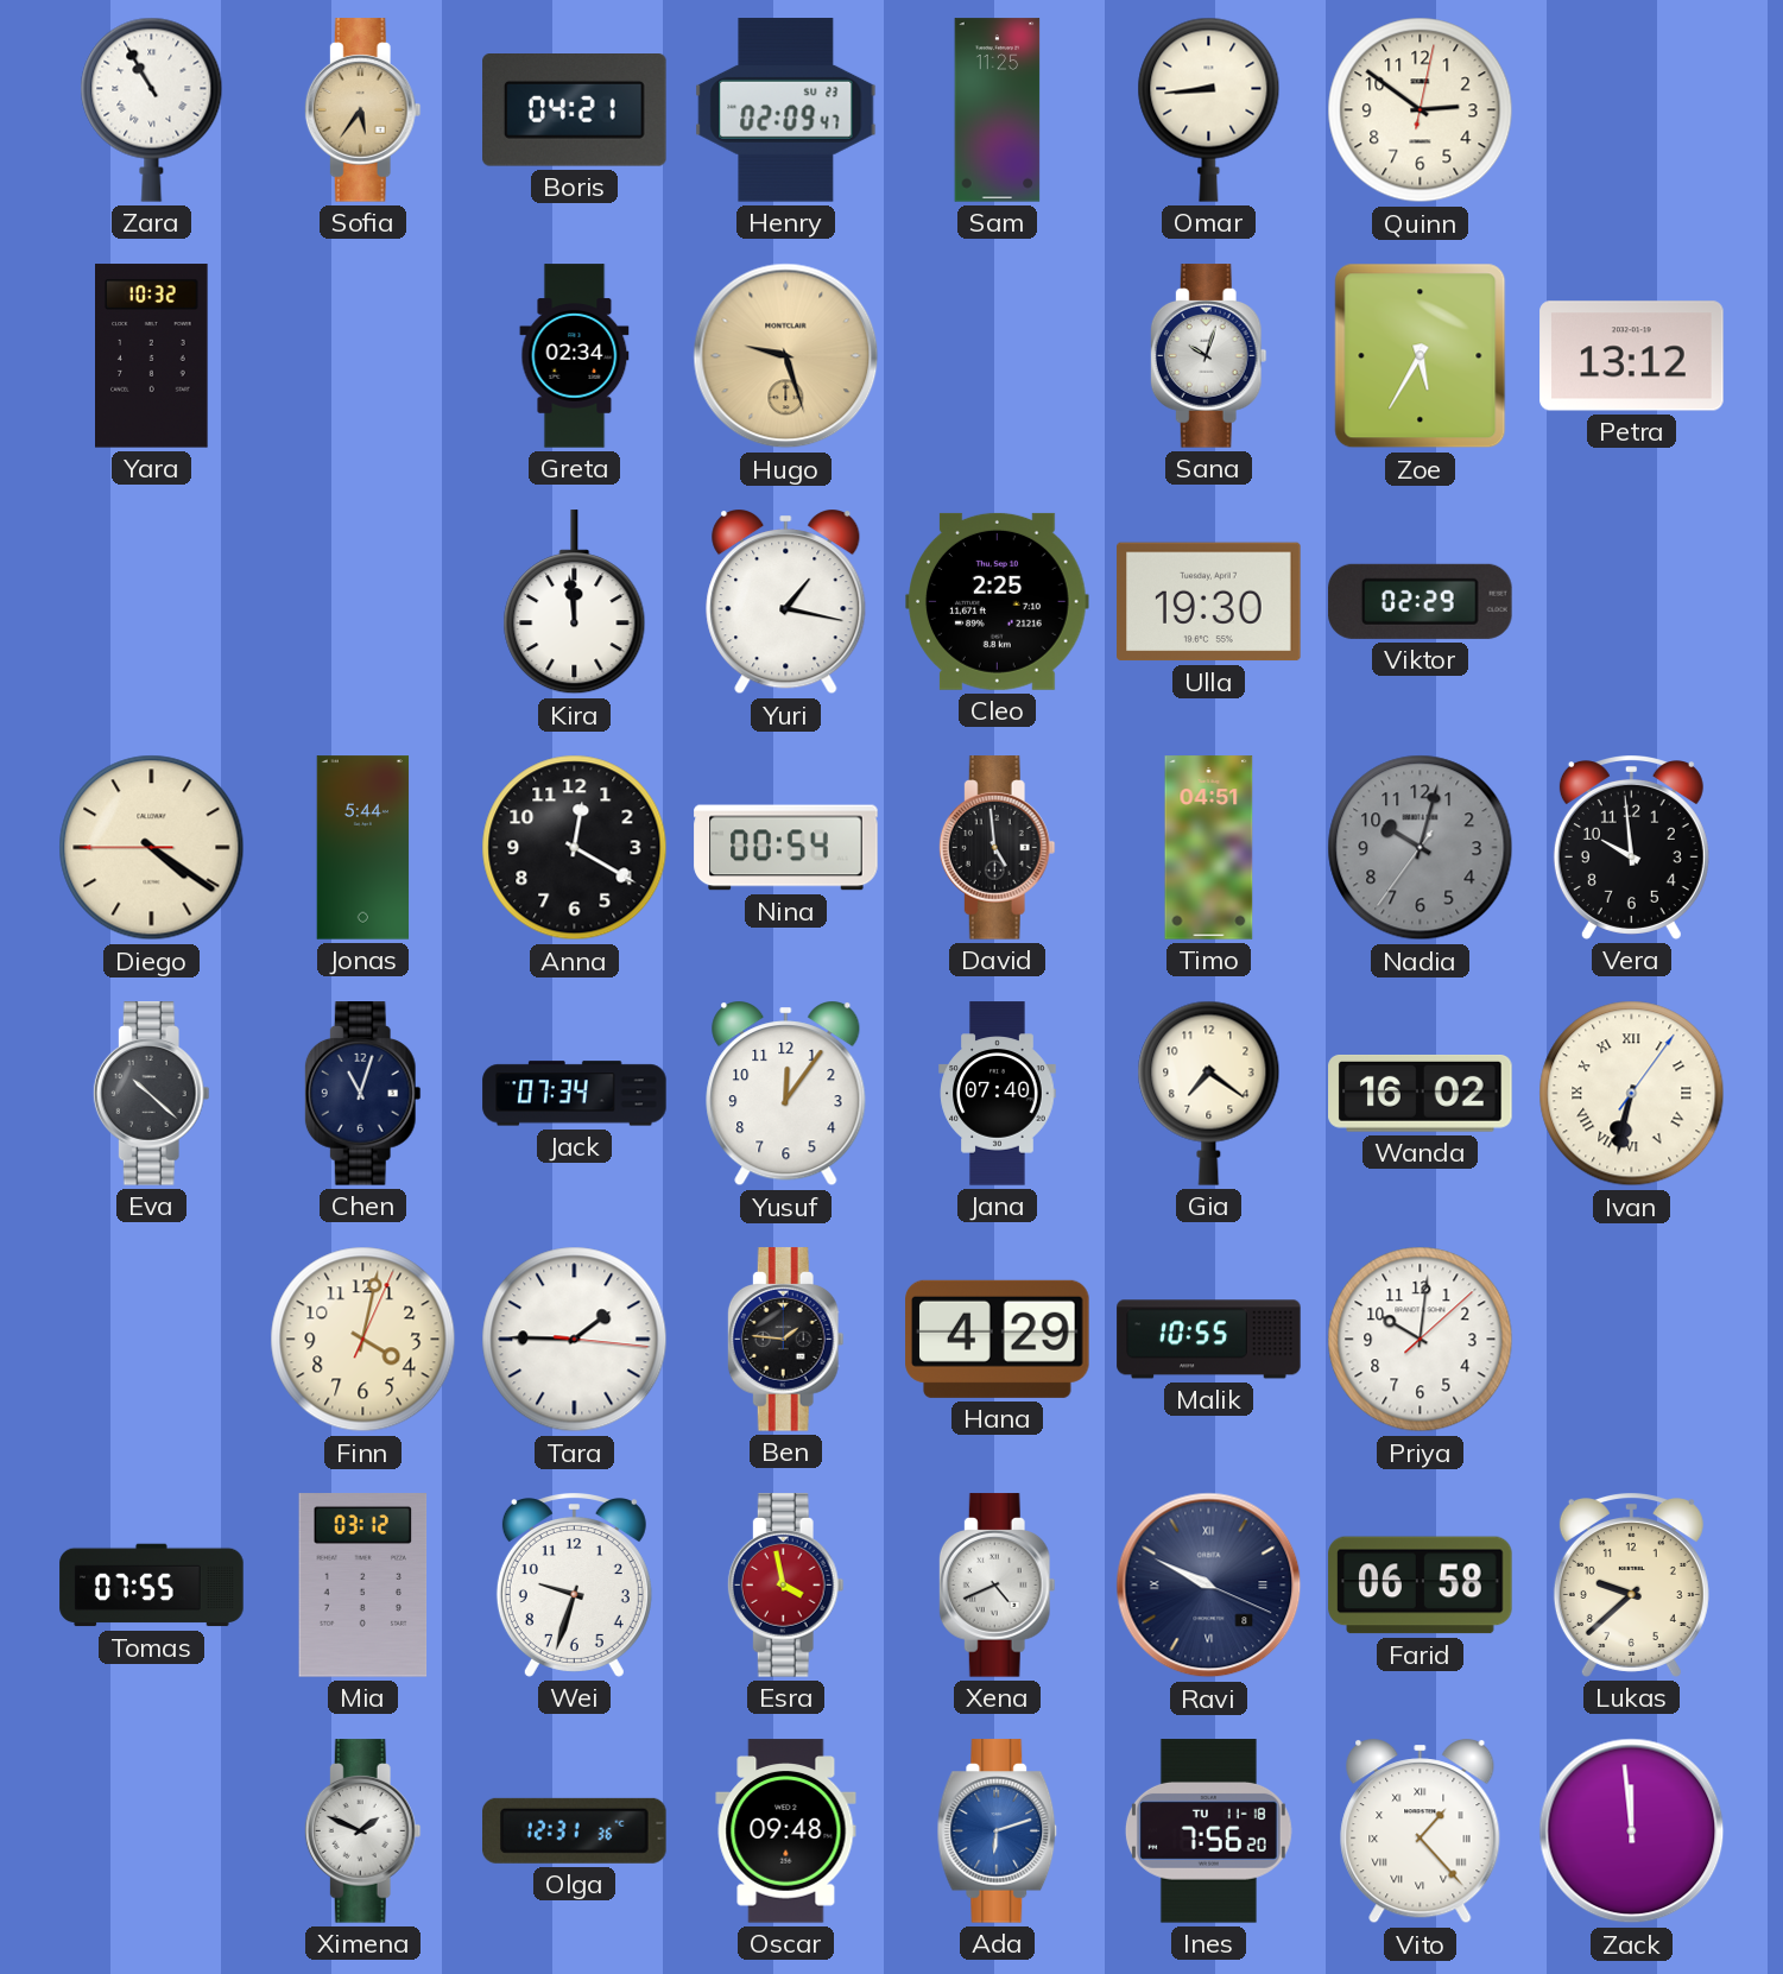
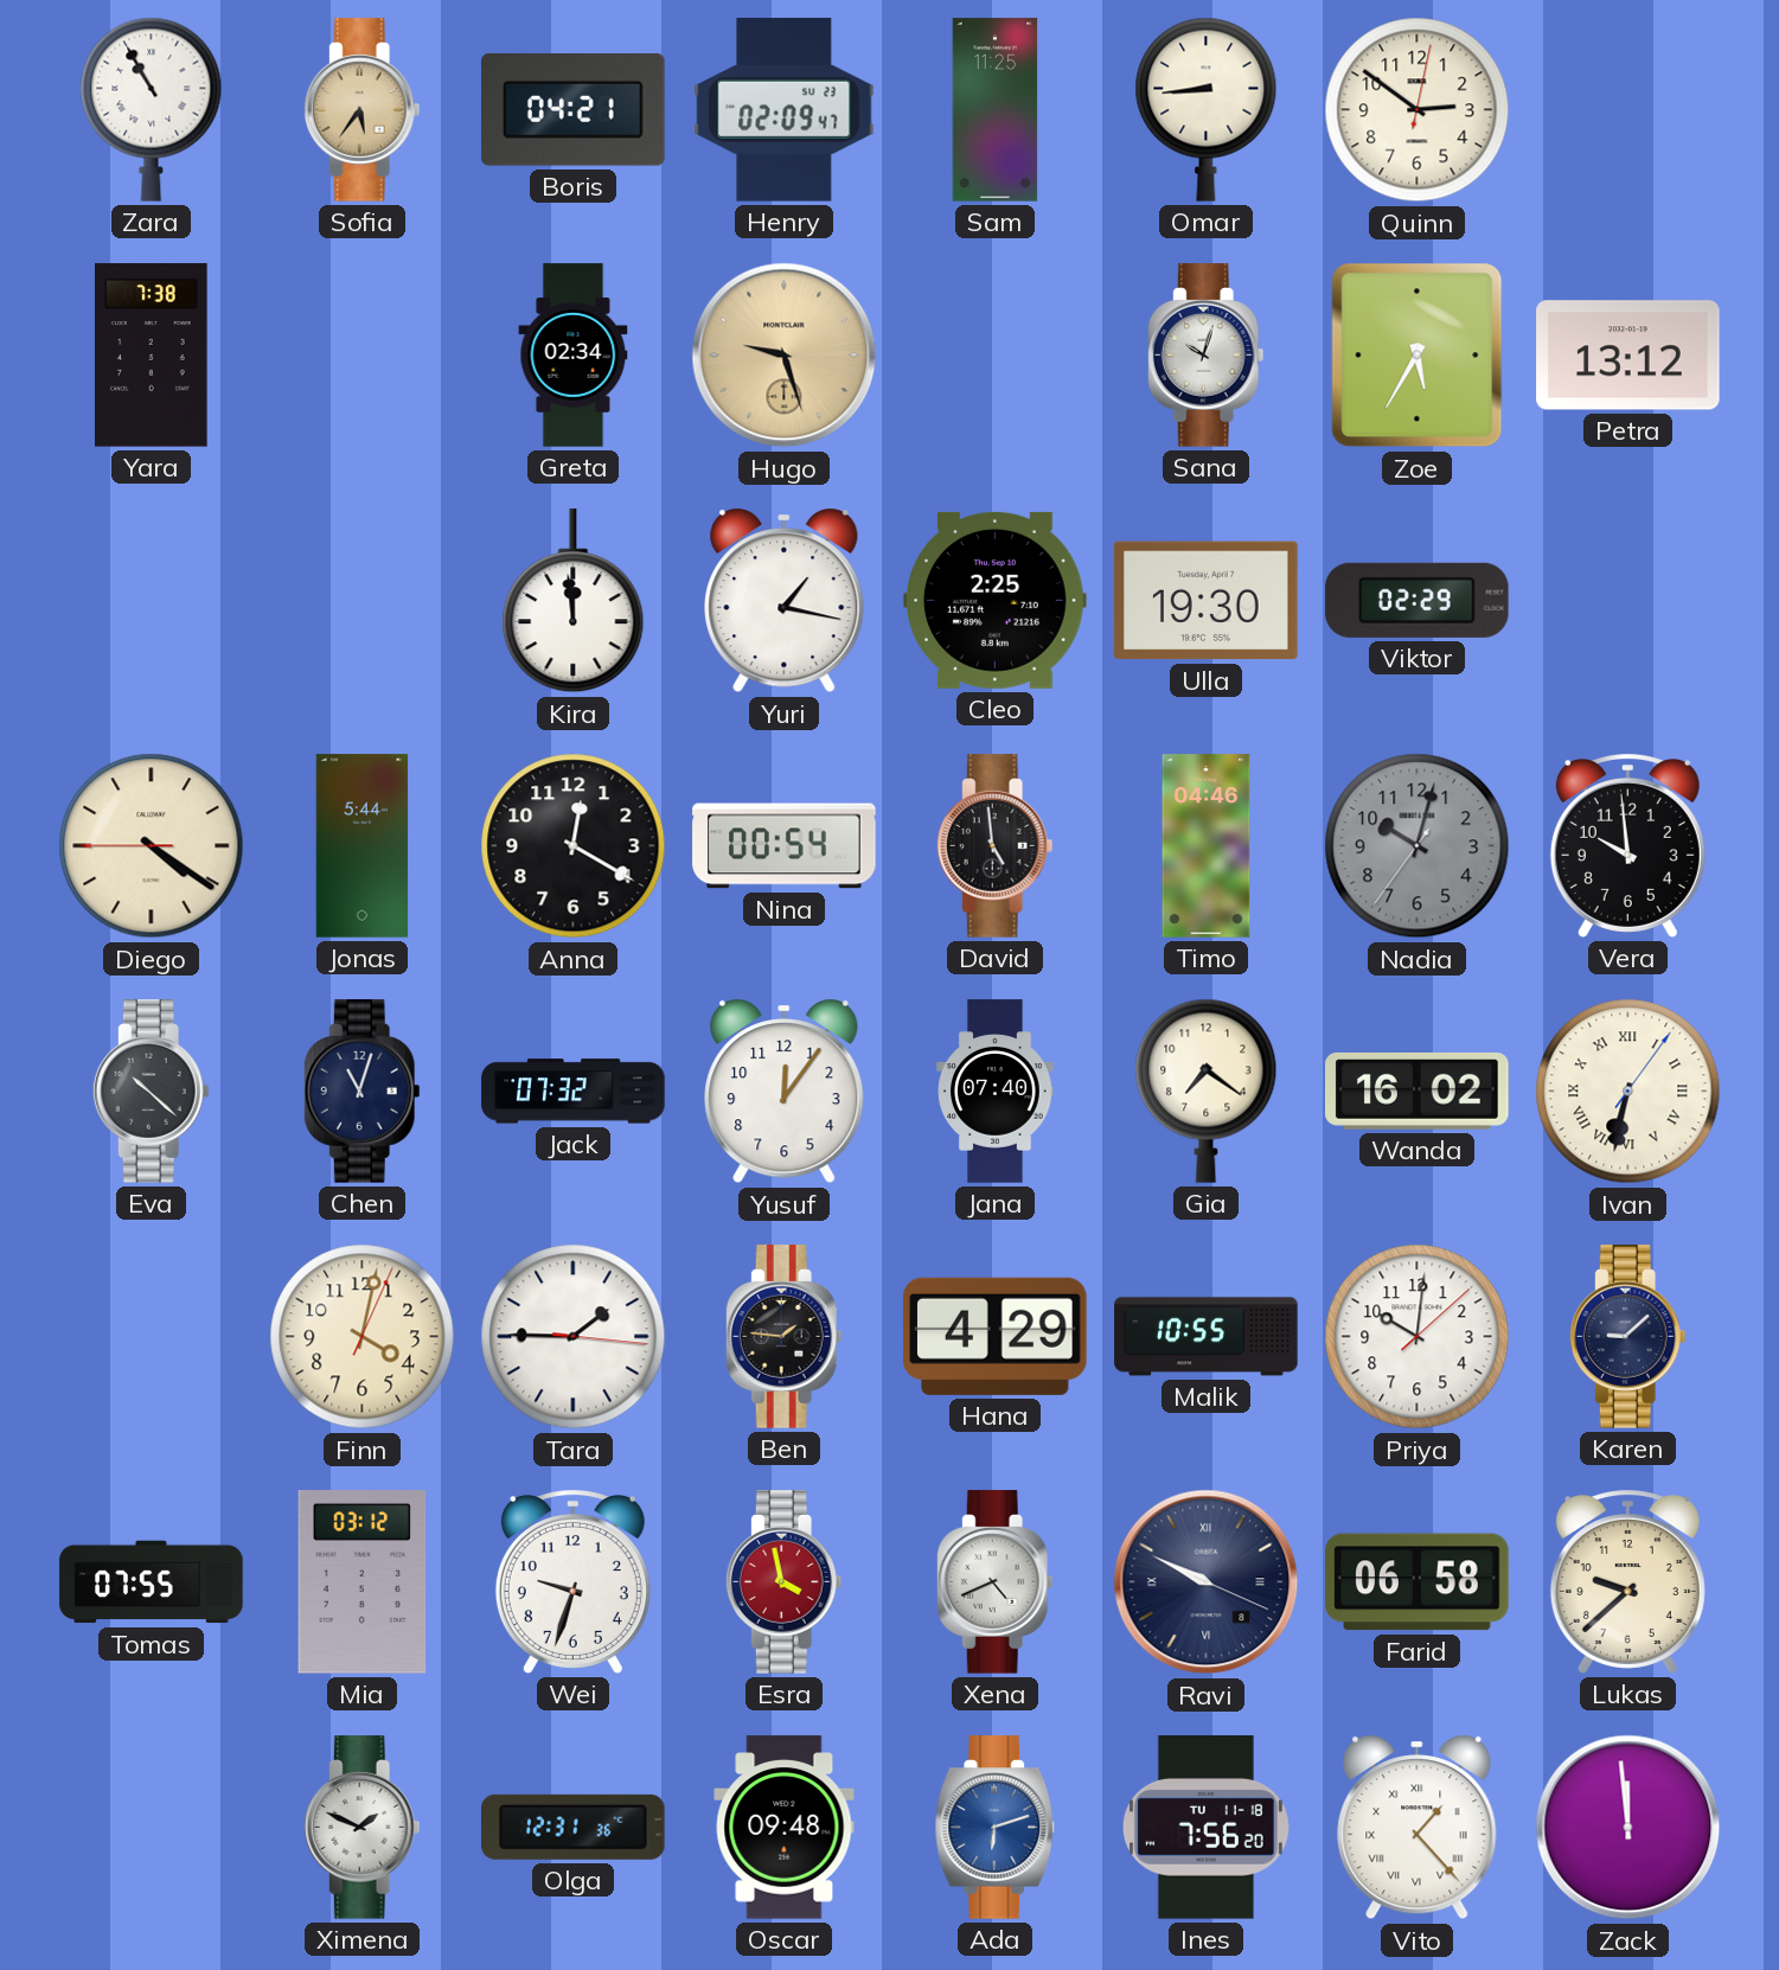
Yara: 10:32 -> 7:38
Timo: 04:51 -> 04:46
Jack: 07:34 -> 07:32
Karen: none -> 9:08
